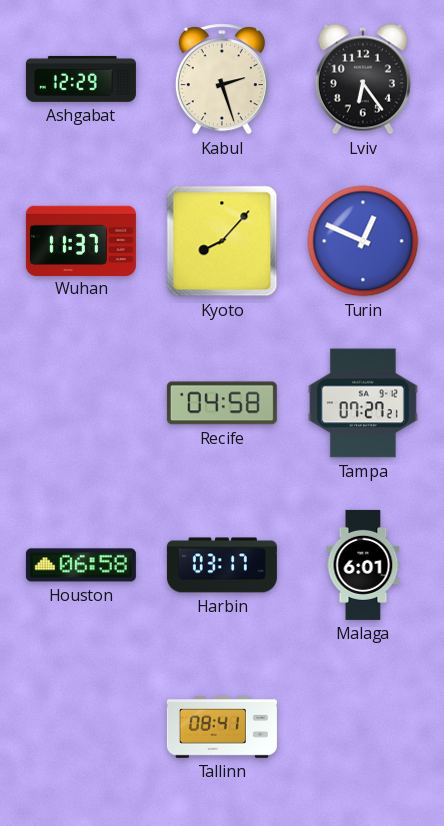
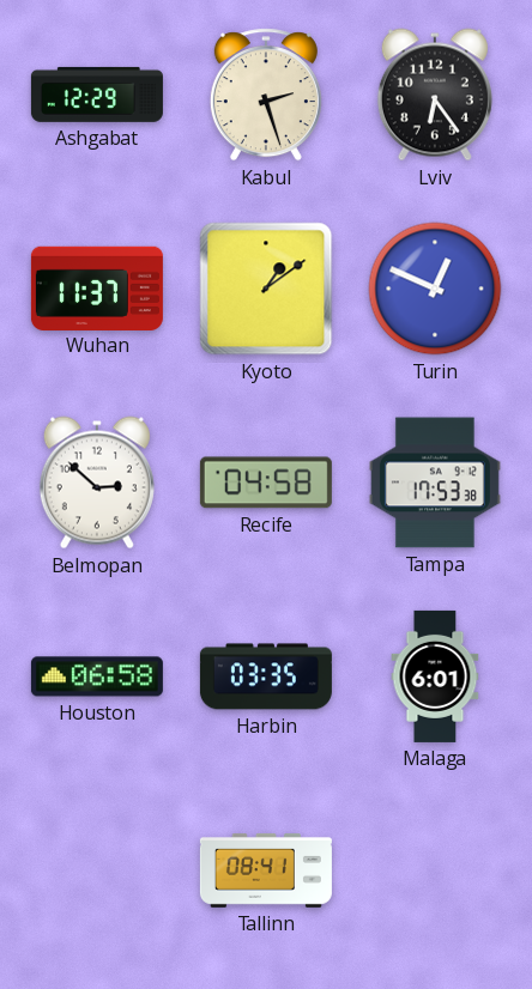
Kyoto: 8:07 -> 1:09
Belmopan: none -> 2:52
Tampa: 07:27 -> 17:53
Harbin: 03:17 -> 03:35
